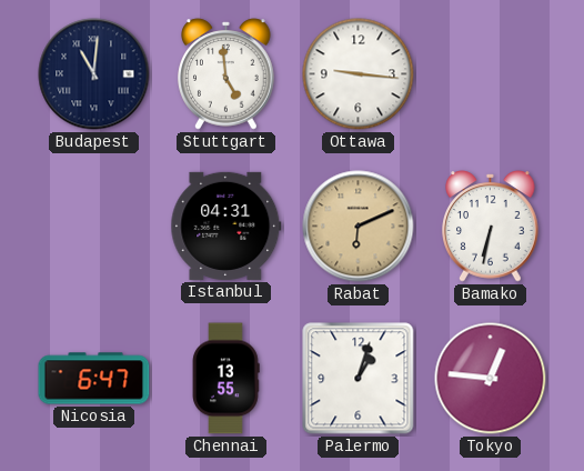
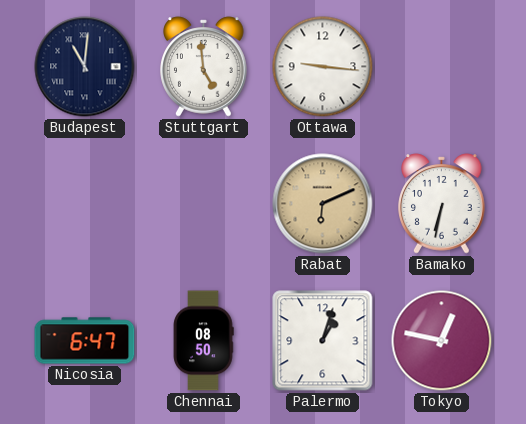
Istanbul: 04:31 -> none
Chennai: 13:55 -> 08:50
Tokyo: 12:46 -> 12:47
